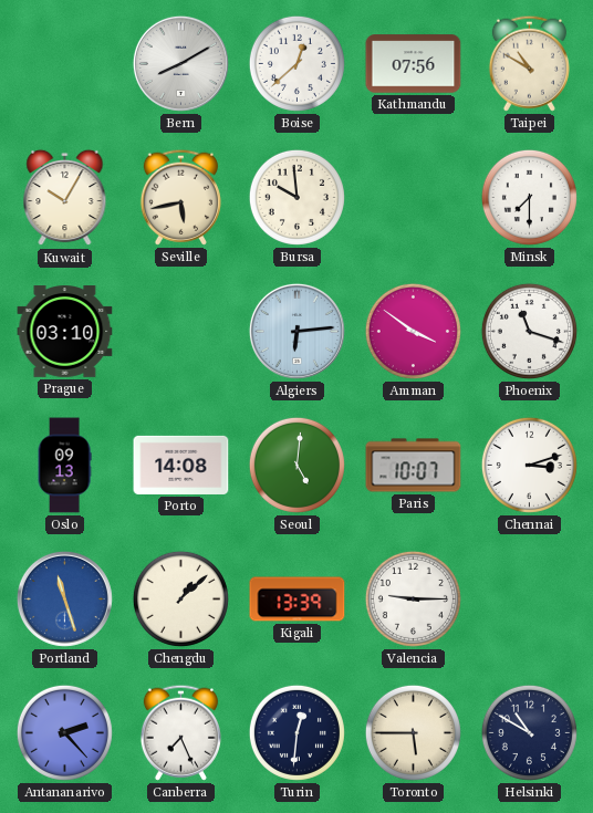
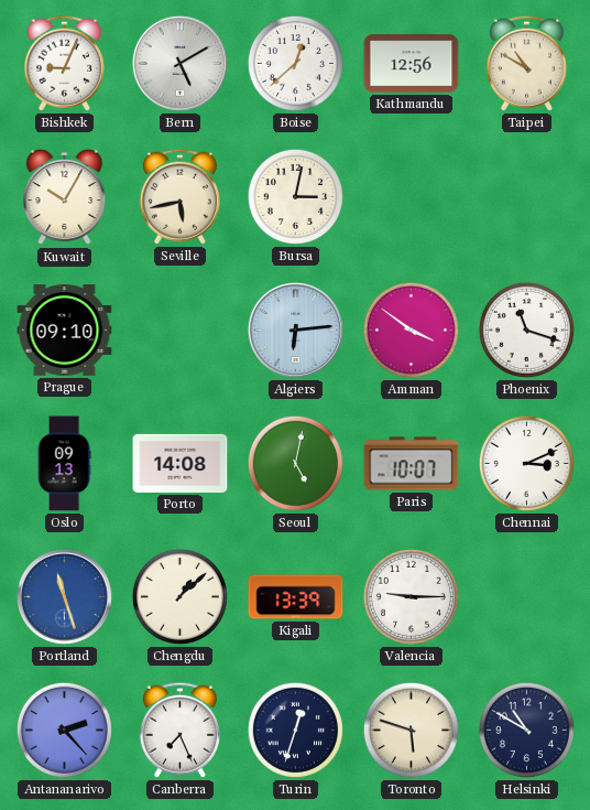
Bishkek: none -> 9:04
Bern: 8:10 -> 5:10
Kathmandu: 07:56 -> 12:56
Bursa: 9:59 -> 3:02
Minsk: 7:30 -> none
Prague: 03:10 -> 09:10
Seoul: 5:01 -> 5:02
Chennai: 3:12 -> 3:11
Turin: 12:31 -> 12:33
Toronto: 5:45 -> 5:48
